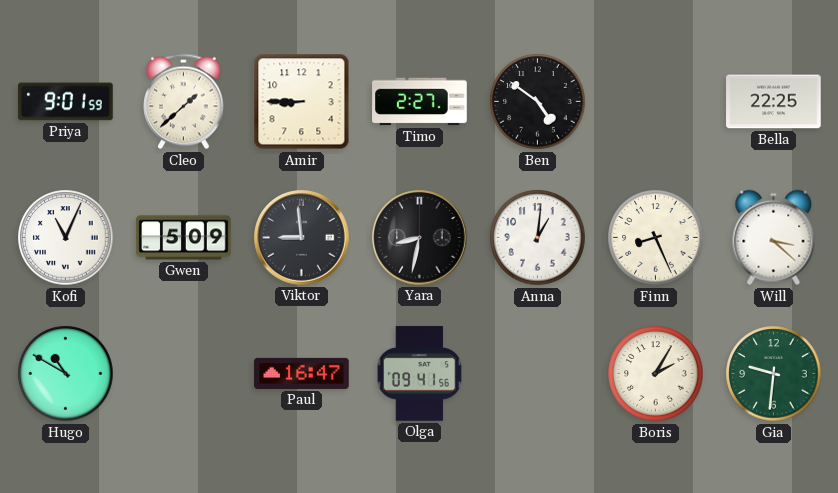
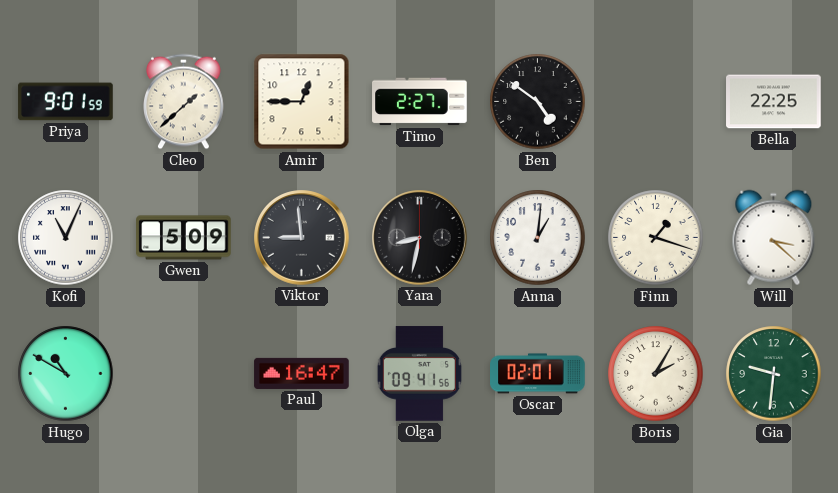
Amir: 8:45 -> 12:45
Finn: 8:26 -> 1:18
Oscar: none -> 02:01
